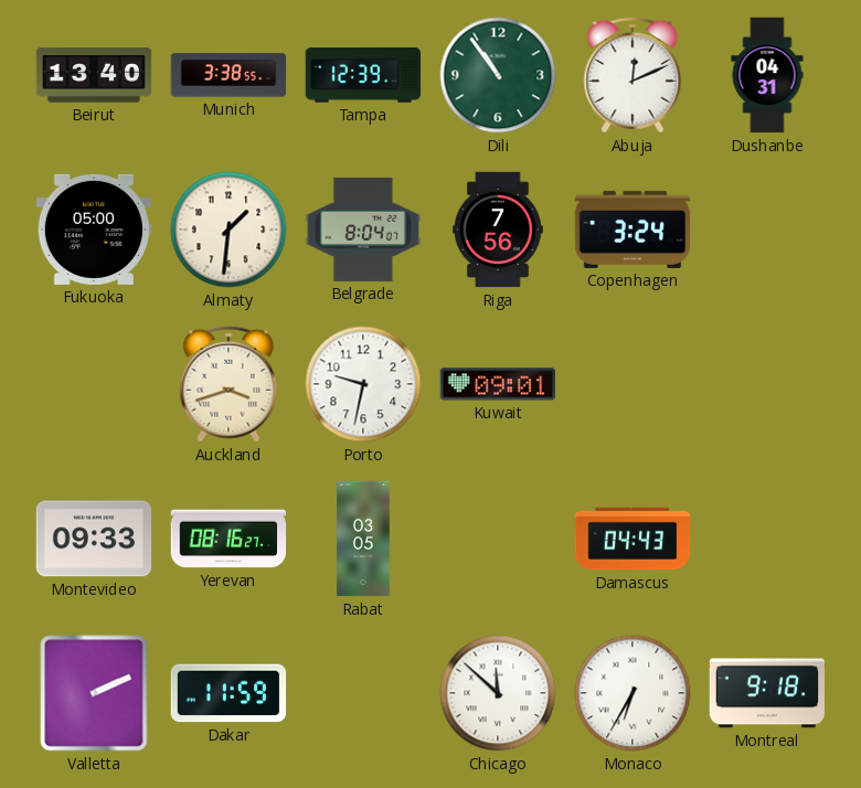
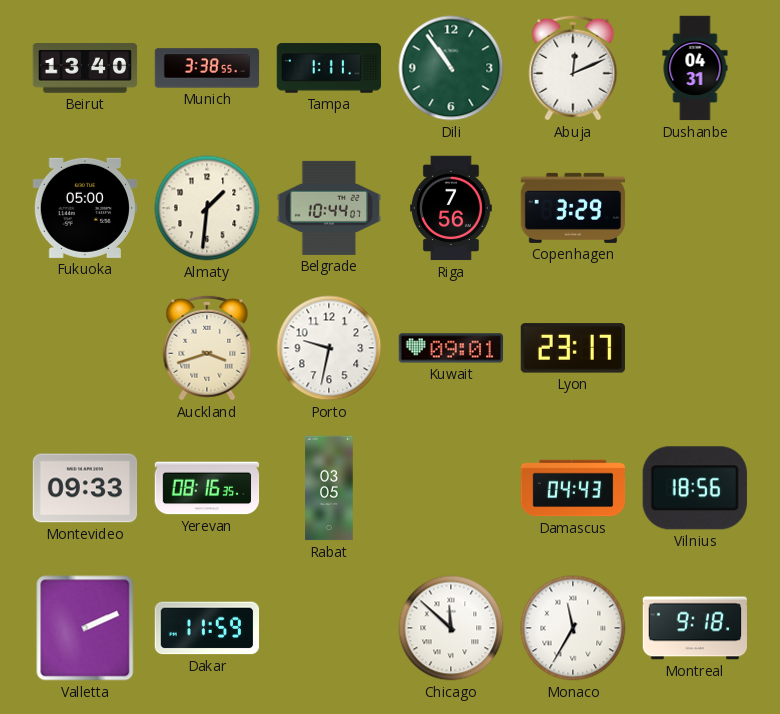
Tampa: 12:39 -> 1:11
Belgrade: 8:04 -> 10:44
Copenhagen: 3:24 -> 3:29
Lyon: none -> 23:17
Yerevan: 08:16:27 -> 08:16:35
Vilnius: none -> 18:56
Monaco: 6:35 -> 11:35
